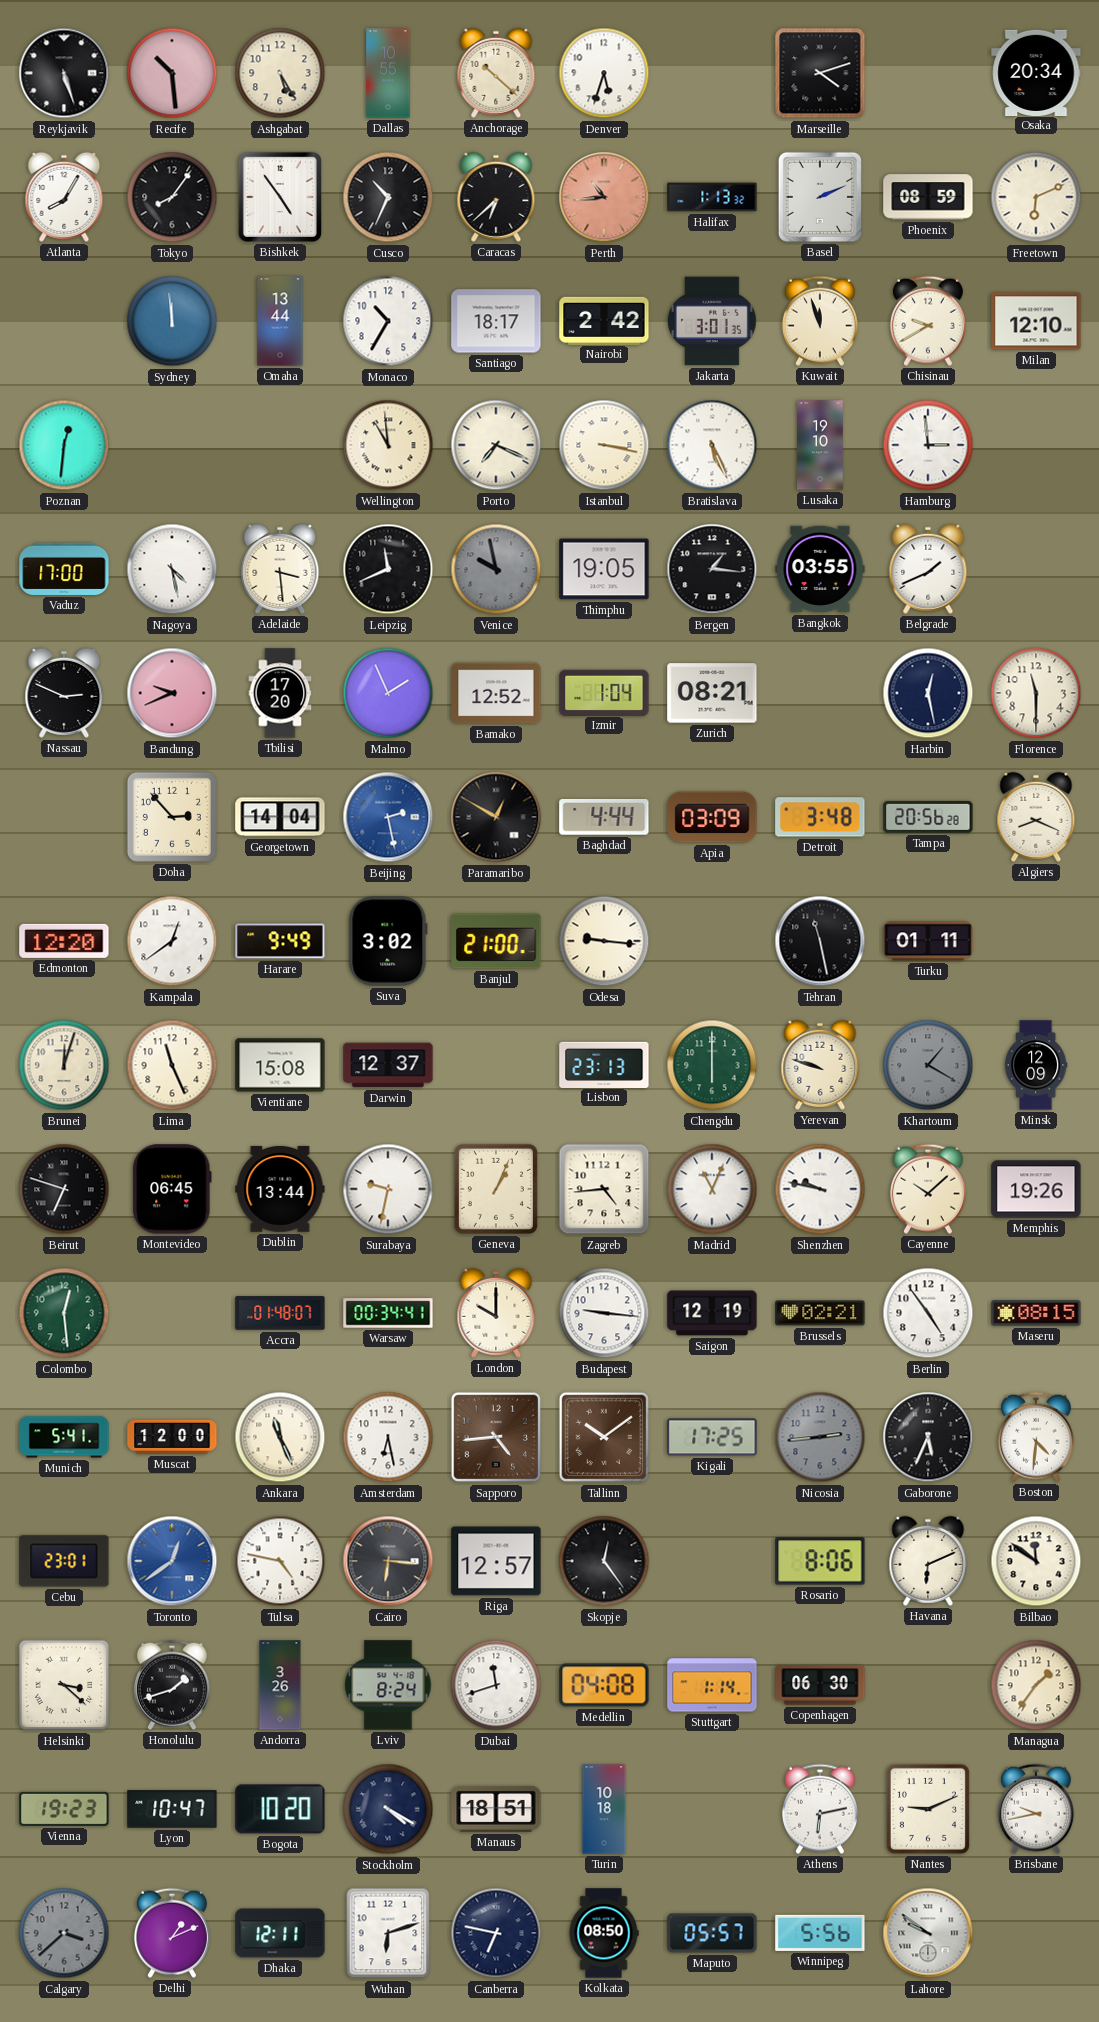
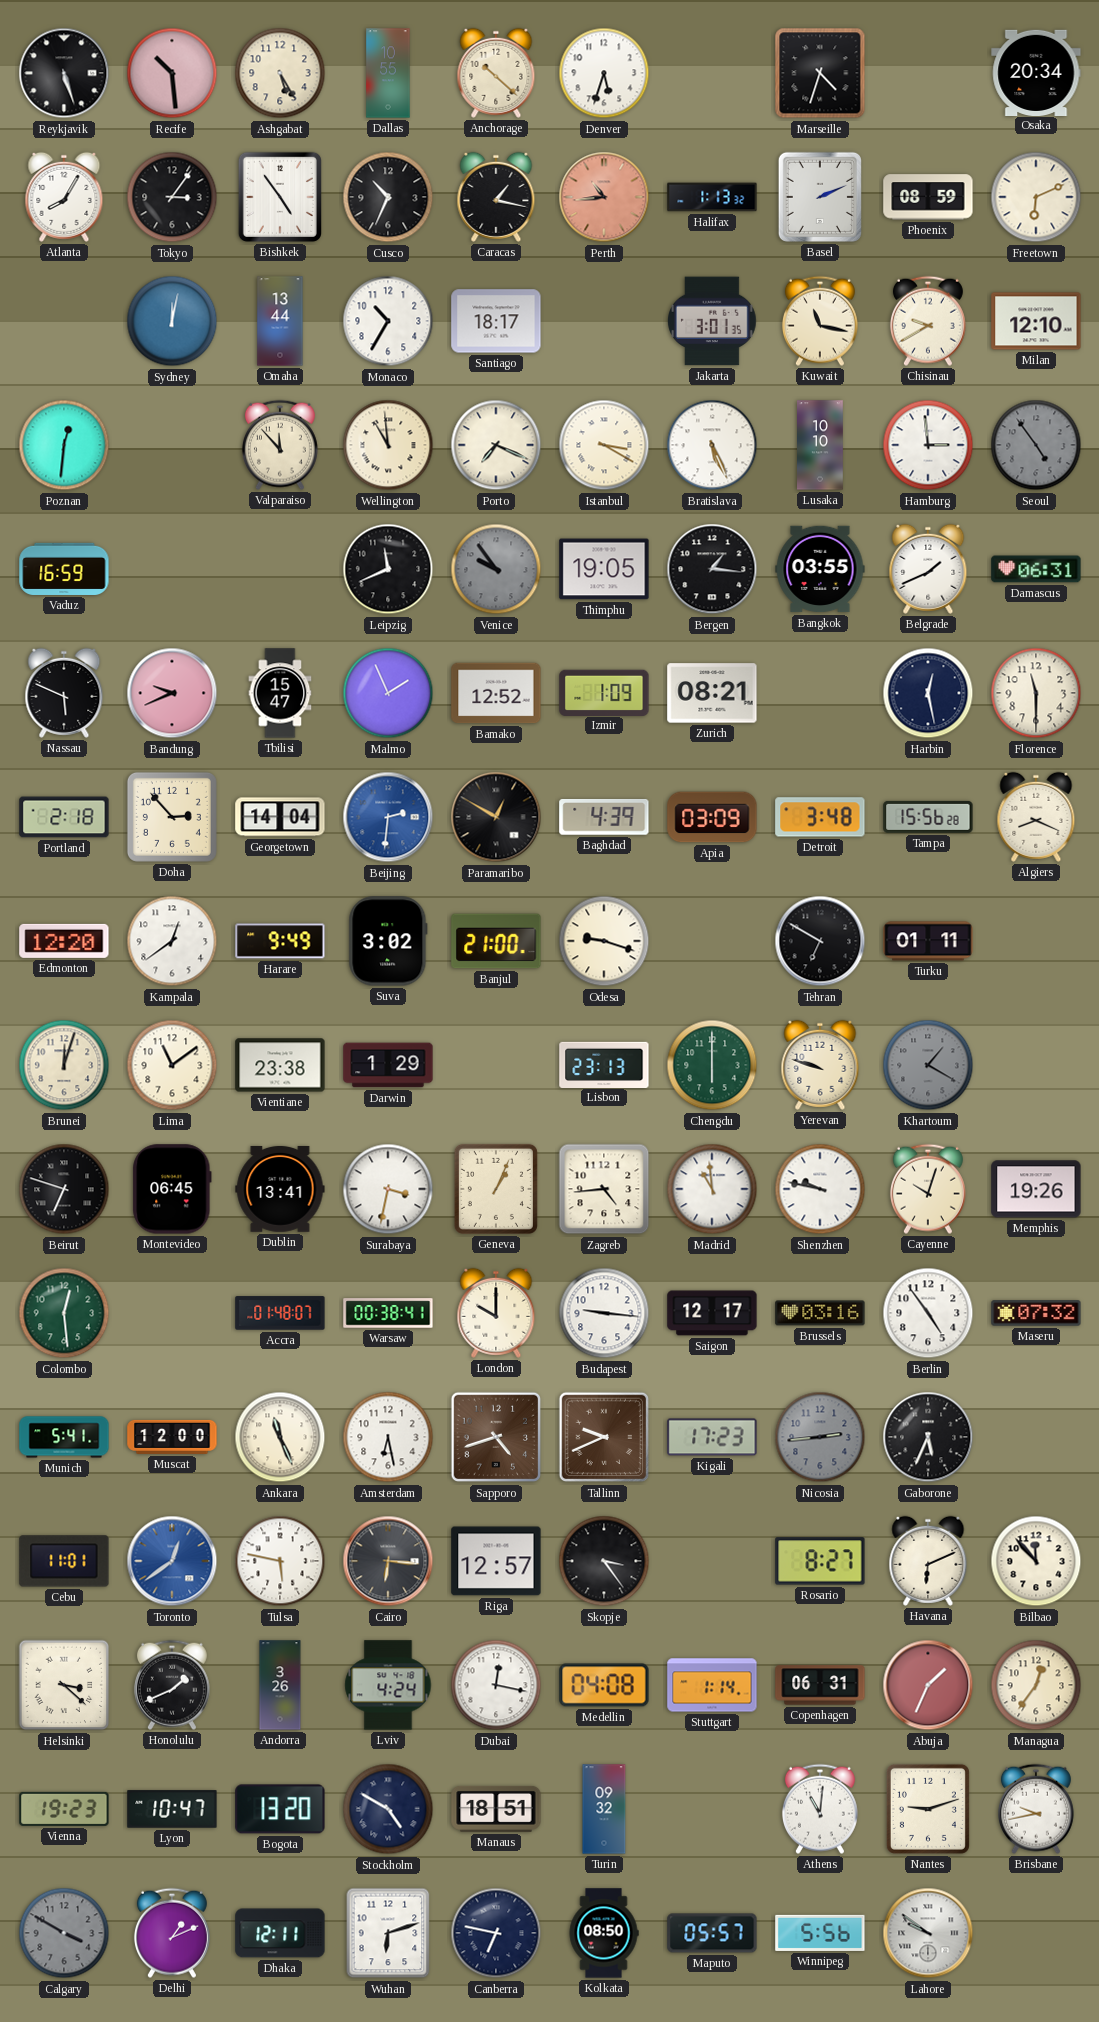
Marseille: 4:12 -> 4:33
Tokyo: 8:06 -> 3:06
Caracas: 6:38 -> 1:17
Sydney: 11:59 -> 12:02
Nairobi: 2:42 -> none
Kuwait: 11:57 -> 11:17
Valparaiso: none -> 11:53
Istanbul: 3:17 -> 3:20
Lusaka: 19:10 -> 10:10
Seoul: none -> 4:54
Vaduz: 17:00 -> 16:59
Nagoya: 4:28 -> none
Adelaide: 3:29 -> none
Venice: 9:58 -> 9:54
Damascus: none -> 06:31
Nassau: 2:49 -> 5:49
Tbilisi: 17:20 -> 15:47
Izmir: 1:04 -> 1:09
Portland: none -> 2:18
Beijing: 2:28 -> 2:31
Baghdad: 4:44 -> 4:39
Tampa: 20:56 -> 15:56
Odesa: 9:16 -> 9:18
Tehran: 11:28 -> 6:50
Lima: 11:26 -> 11:09
Vientiane: 15:08 -> 23:38
Darwin: 12:37 -> 1:29
Minsk: 12:09 -> none
Dublin: 13:44 -> 13:41
Surabaya: 9:32 -> 3:32
Madrid: 11:04 -> 10:59
Cayenne: 10:08 -> 10:03
Warsaw: 00:34 -> 00:38
Saigon: 12:19 -> 12:17
Brussels: 02:21 -> 03:16
Maseru: 08:15 -> 07:32
Sapporo: 4:44 -> 4:42
Tallinn: 10:09 -> 9:41
Kigali: 17:25 -> 17:23
Boston: 4:31 -> none
Cebu: 23:01 -> 11:01
Tulsa: 4:47 -> 5:47
Skopje: 12:24 -> 3:24
Rosario: 8:06 -> 8:27
Bilbao: 11:51 -> 11:53
Honolulu: 1:42 -> 1:41
Lviv: 8:24 -> 4:24
Dubai: 11:42 -> 12:17
Copenhagen: 06:30 -> 06:31
Abuja: none -> 1:34
Managua: 1:36 -> 12:36
Bogota: 10:20 -> 13:20
Stockholm: 4:20 -> 4:50
Turin: 10:18 -> 09:32
Athens: 6:13 -> 11:01
Nantes: 9:11 -> 9:12
Calgary: 3:38 -> 3:50
